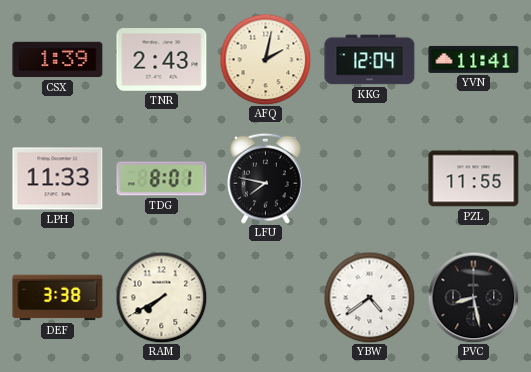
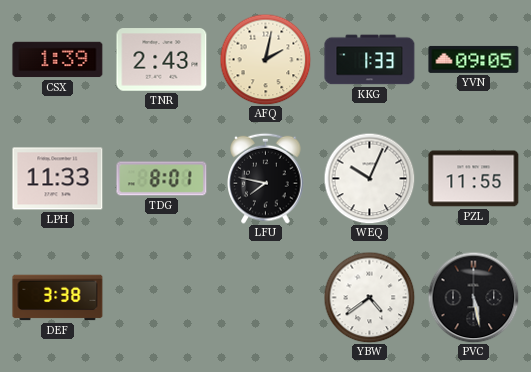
KKG: 12:04 -> 1:33
YVN: 11:41 -> 09:05
WEQ: none -> 10:04
RAM: 7:40 -> none
PVC: 8:28 -> 5:28
